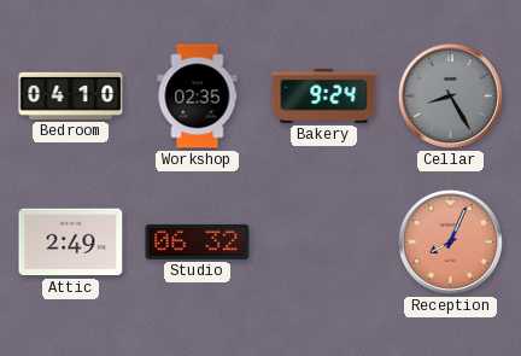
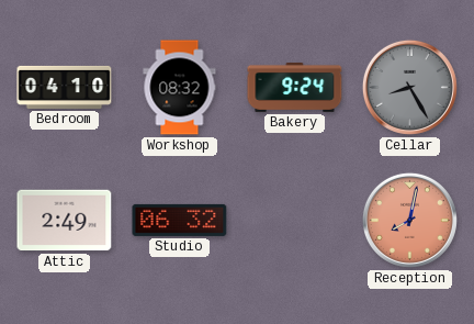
Workshop: 02:35 -> 08:32
Reception: 8:04 -> 8:02
